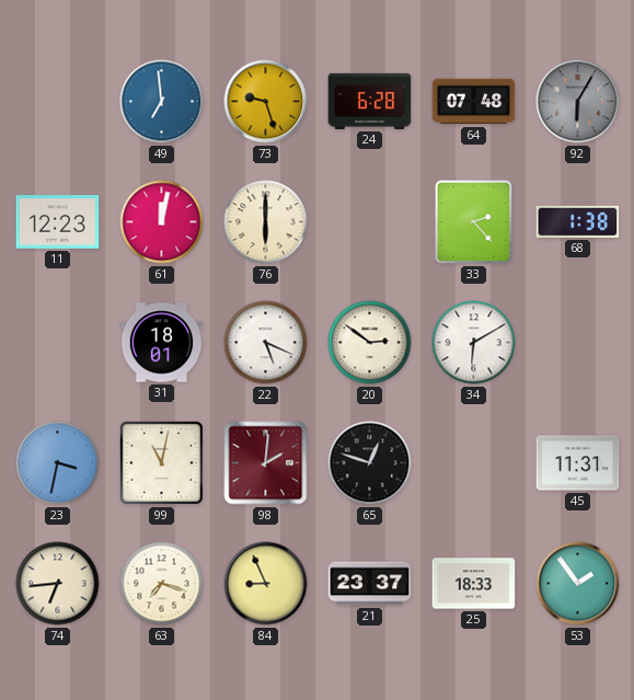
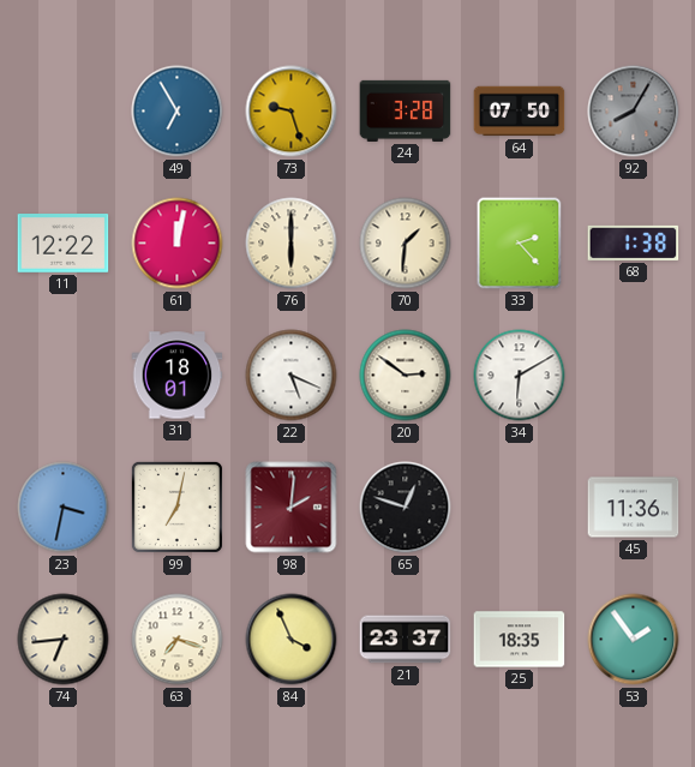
49: 6:59 -> 6:55
24: 6:28 -> 3:28
64: 07:48 -> 07:50
92: 6:05 -> 8:05
11: 12:23 -> 12:22
70: none -> 1:31
99: 11:02 -> 7:02
45: 11:31 -> 11:36
84: 8:56 -> 3:56
25: 18:33 -> 18:35
